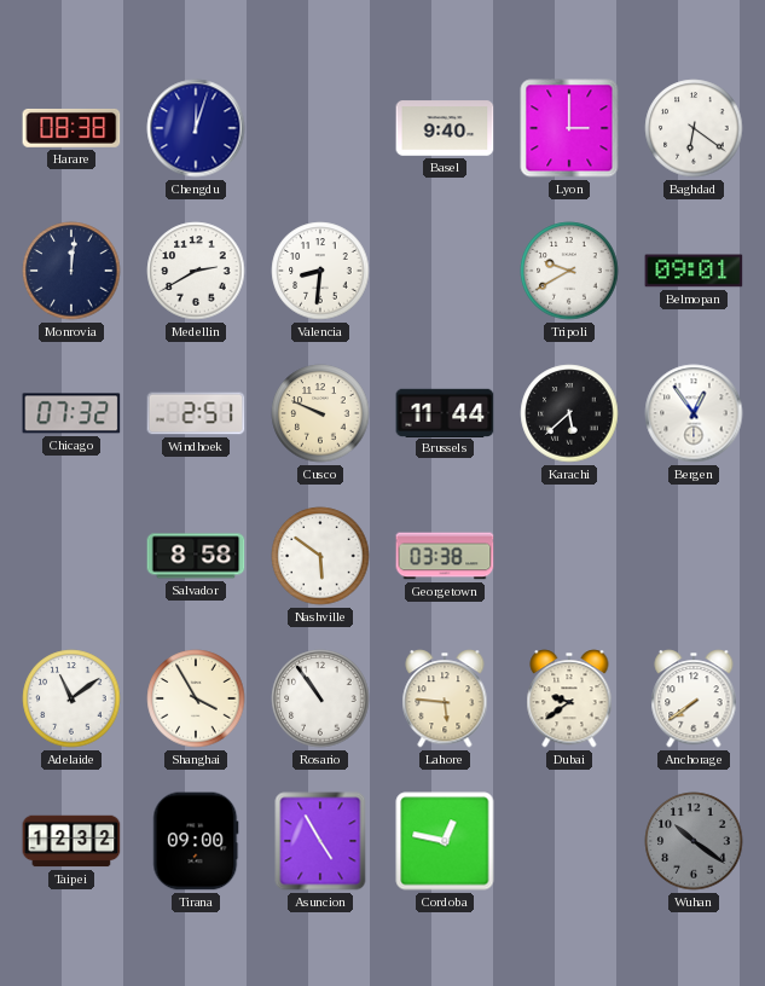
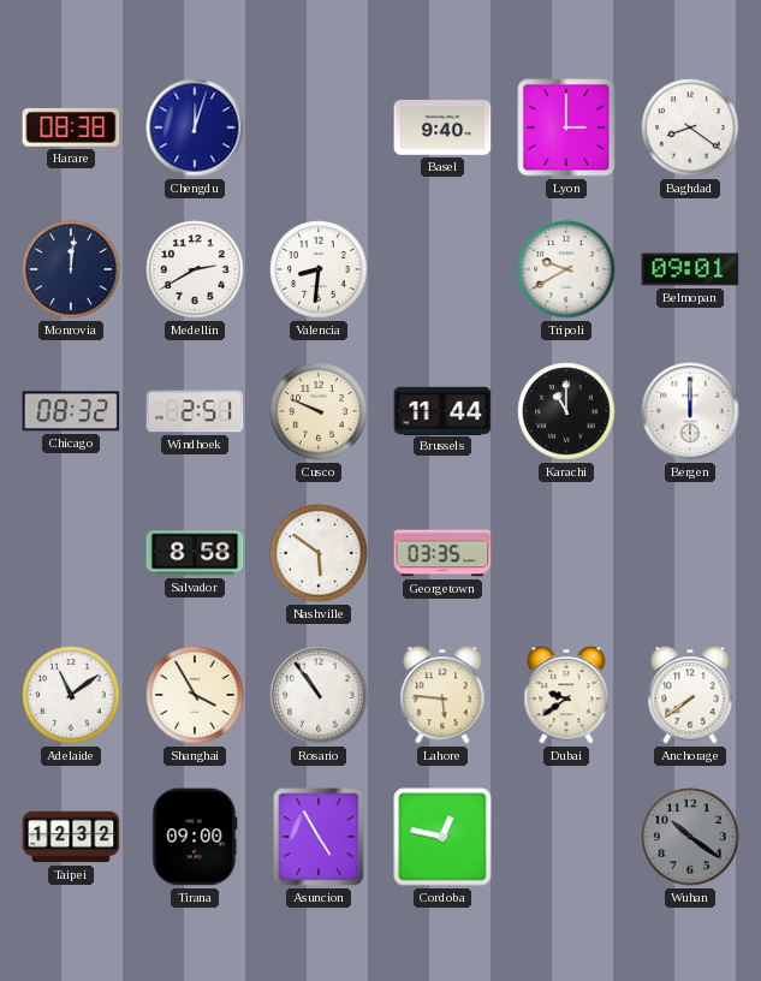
Baghdad: 6:21 -> 8:21
Chicago: 07:32 -> 08:32
Karachi: 5:38 -> 11:00
Bergen: 12:54 -> 12:00
Georgetown: 03:38 -> 03:35
